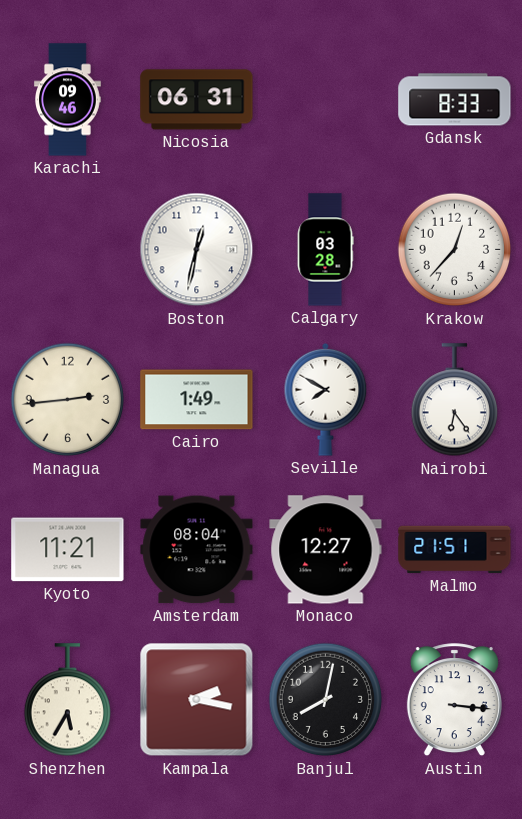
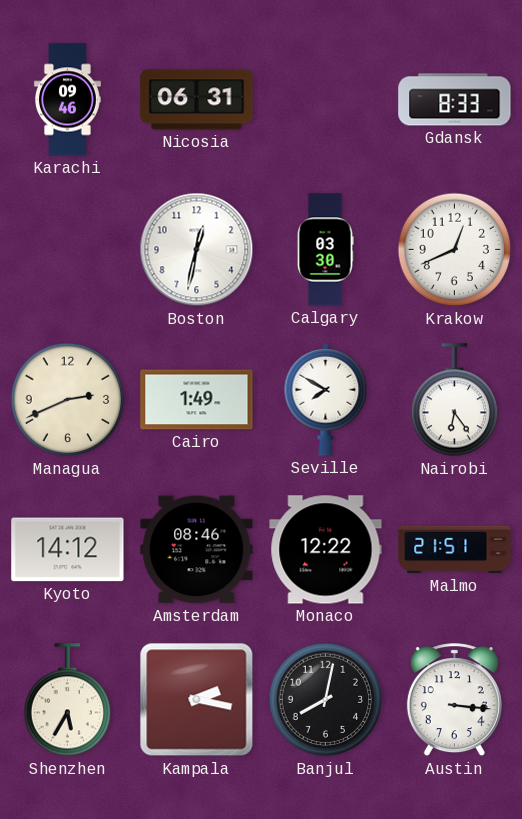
Calgary: 03:28 -> 03:30
Krakow: 12:37 -> 12:41
Managua: 2:44 -> 2:41
Kyoto: 11:21 -> 14:12
Amsterdam: 08:04 -> 08:46
Monaco: 12:27 -> 12:22
